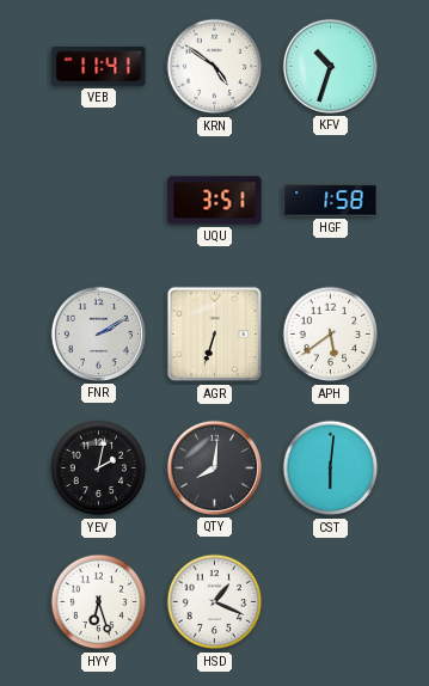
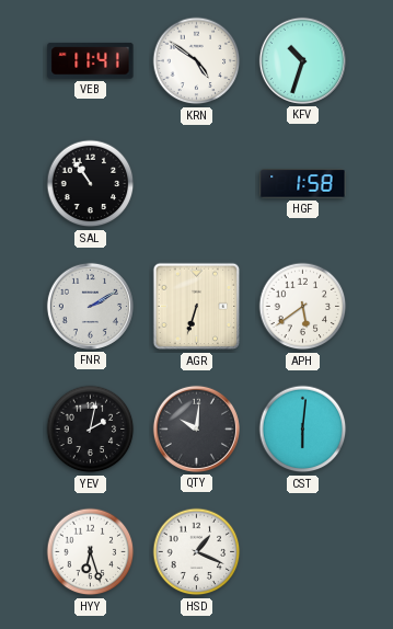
SAL: none -> 10:54
UQU: 3:51 -> none
QTY: 8:01 -> 10:01
